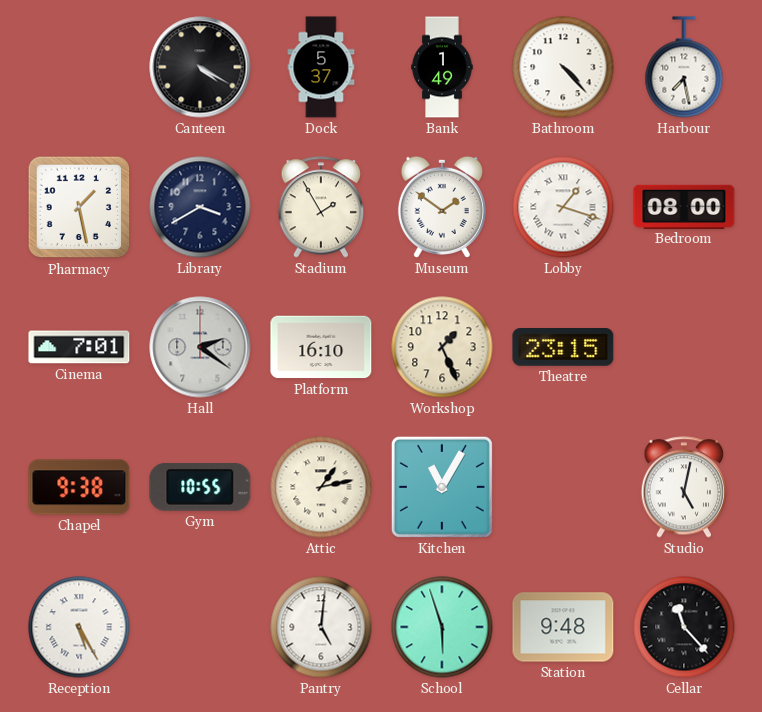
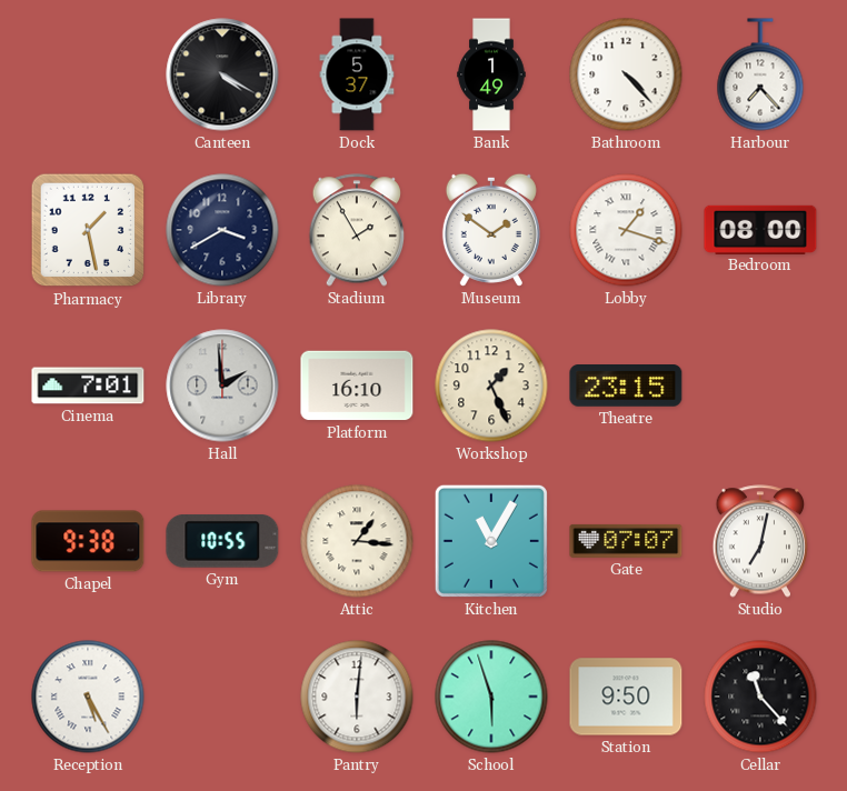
Harbour: 7:28 -> 7:23
Hall: 2:21 -> 1:59
Attic: 1:13 -> 1:16
Gate: none -> 07:07
Studio: 5:02 -> 7:02
Pantry: 5:01 -> 6:01
Station: 9:48 -> 9:50
